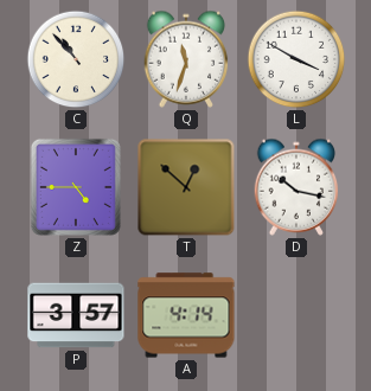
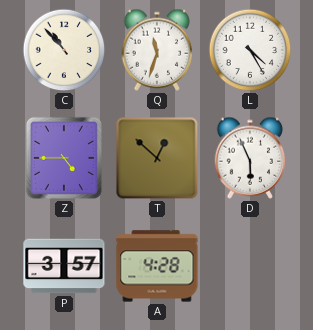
L: 3:50 -> 4:25
D: 10:17 -> 5:56
A: 4:14 -> 4:28
